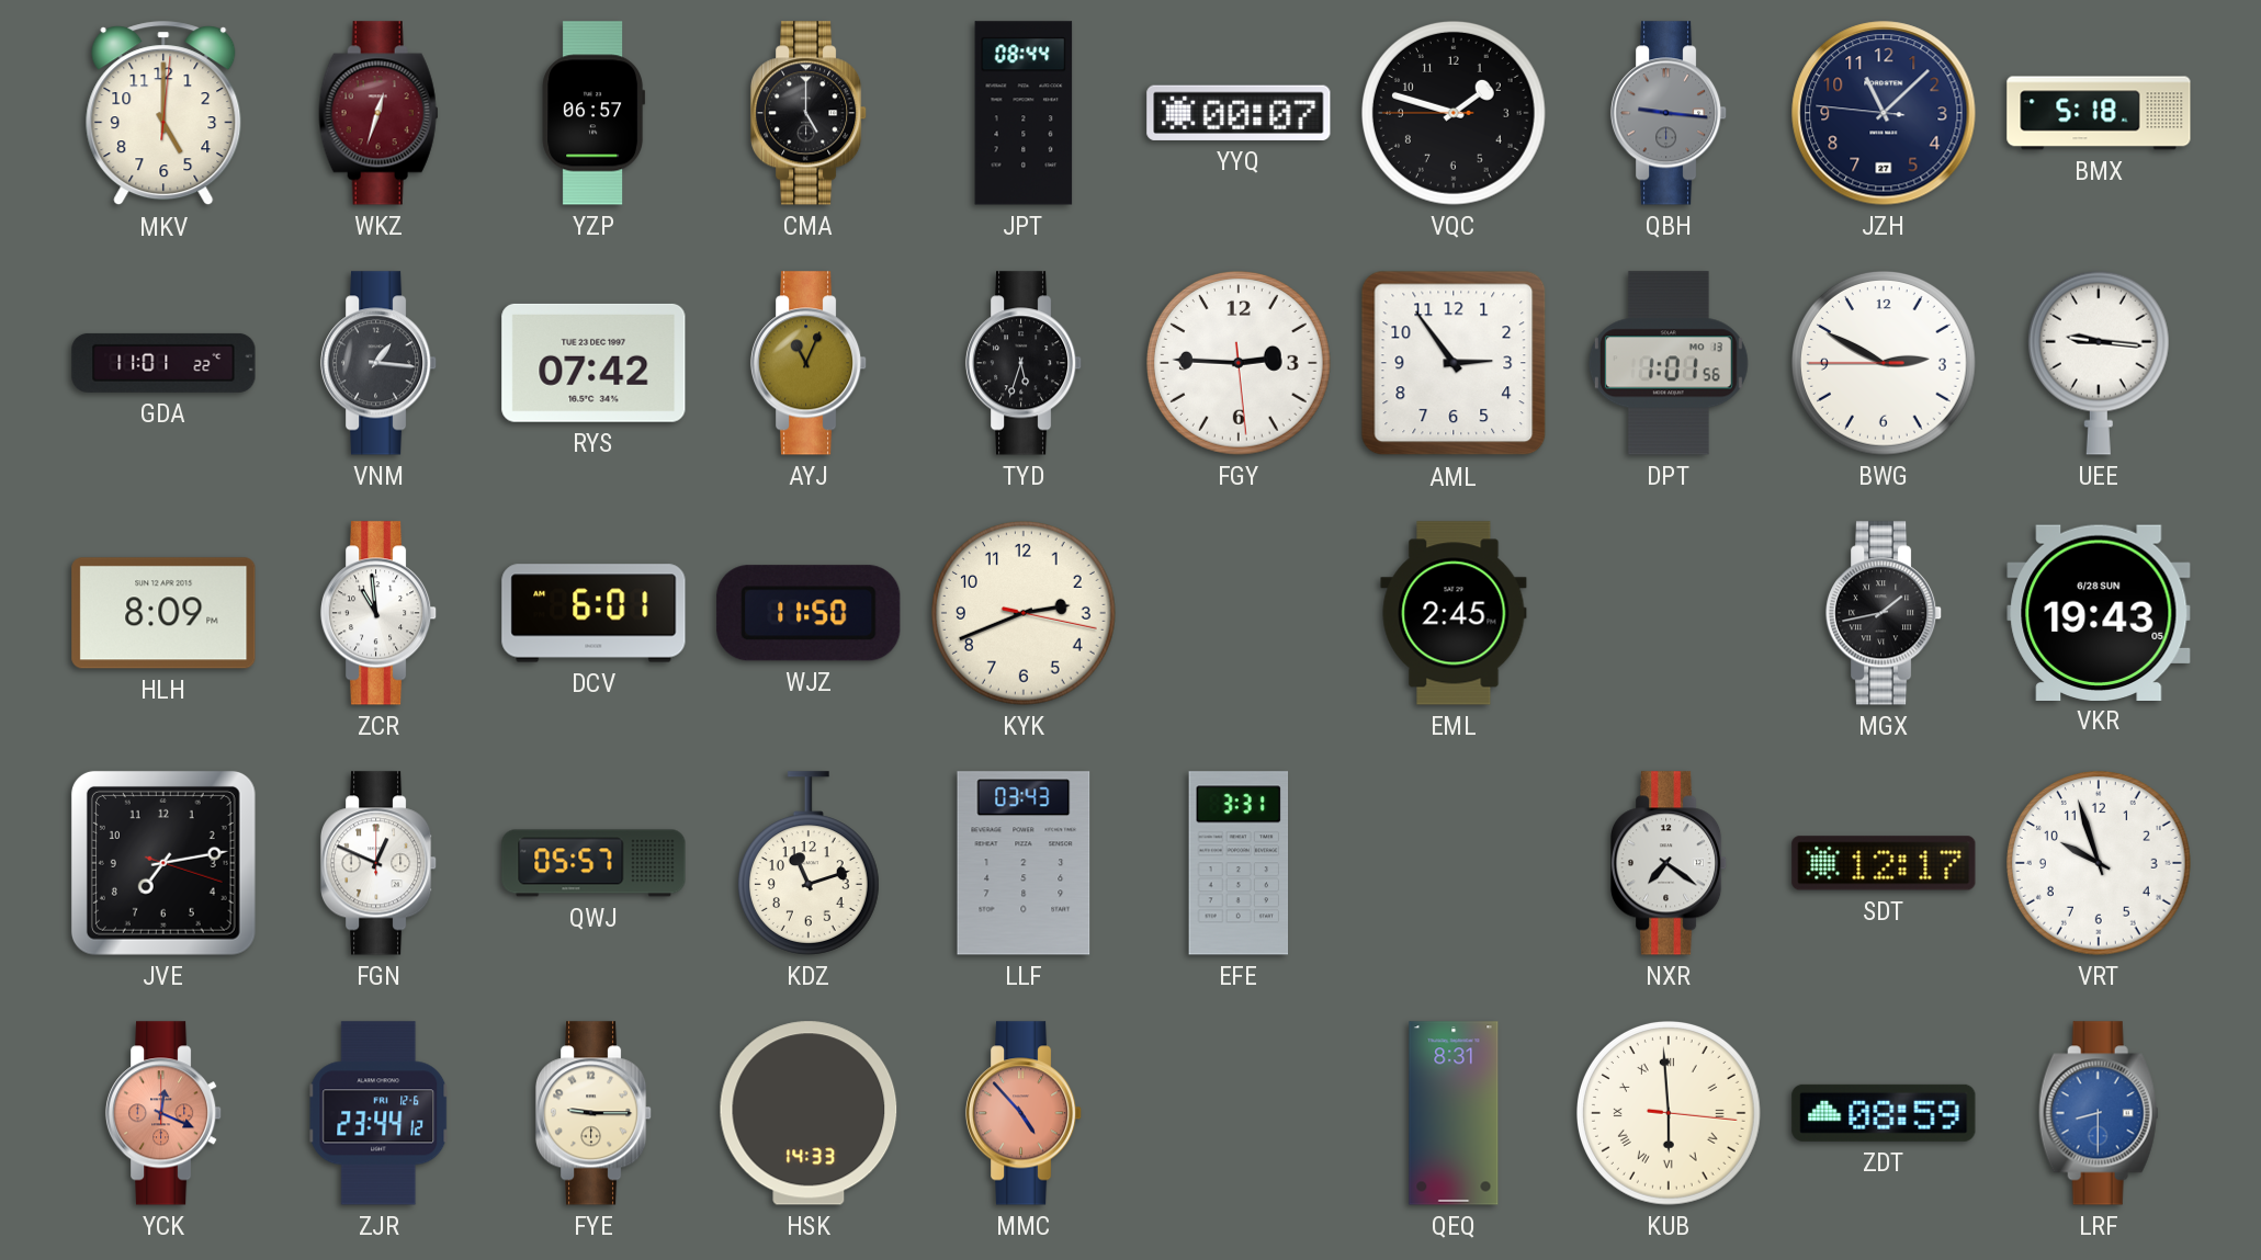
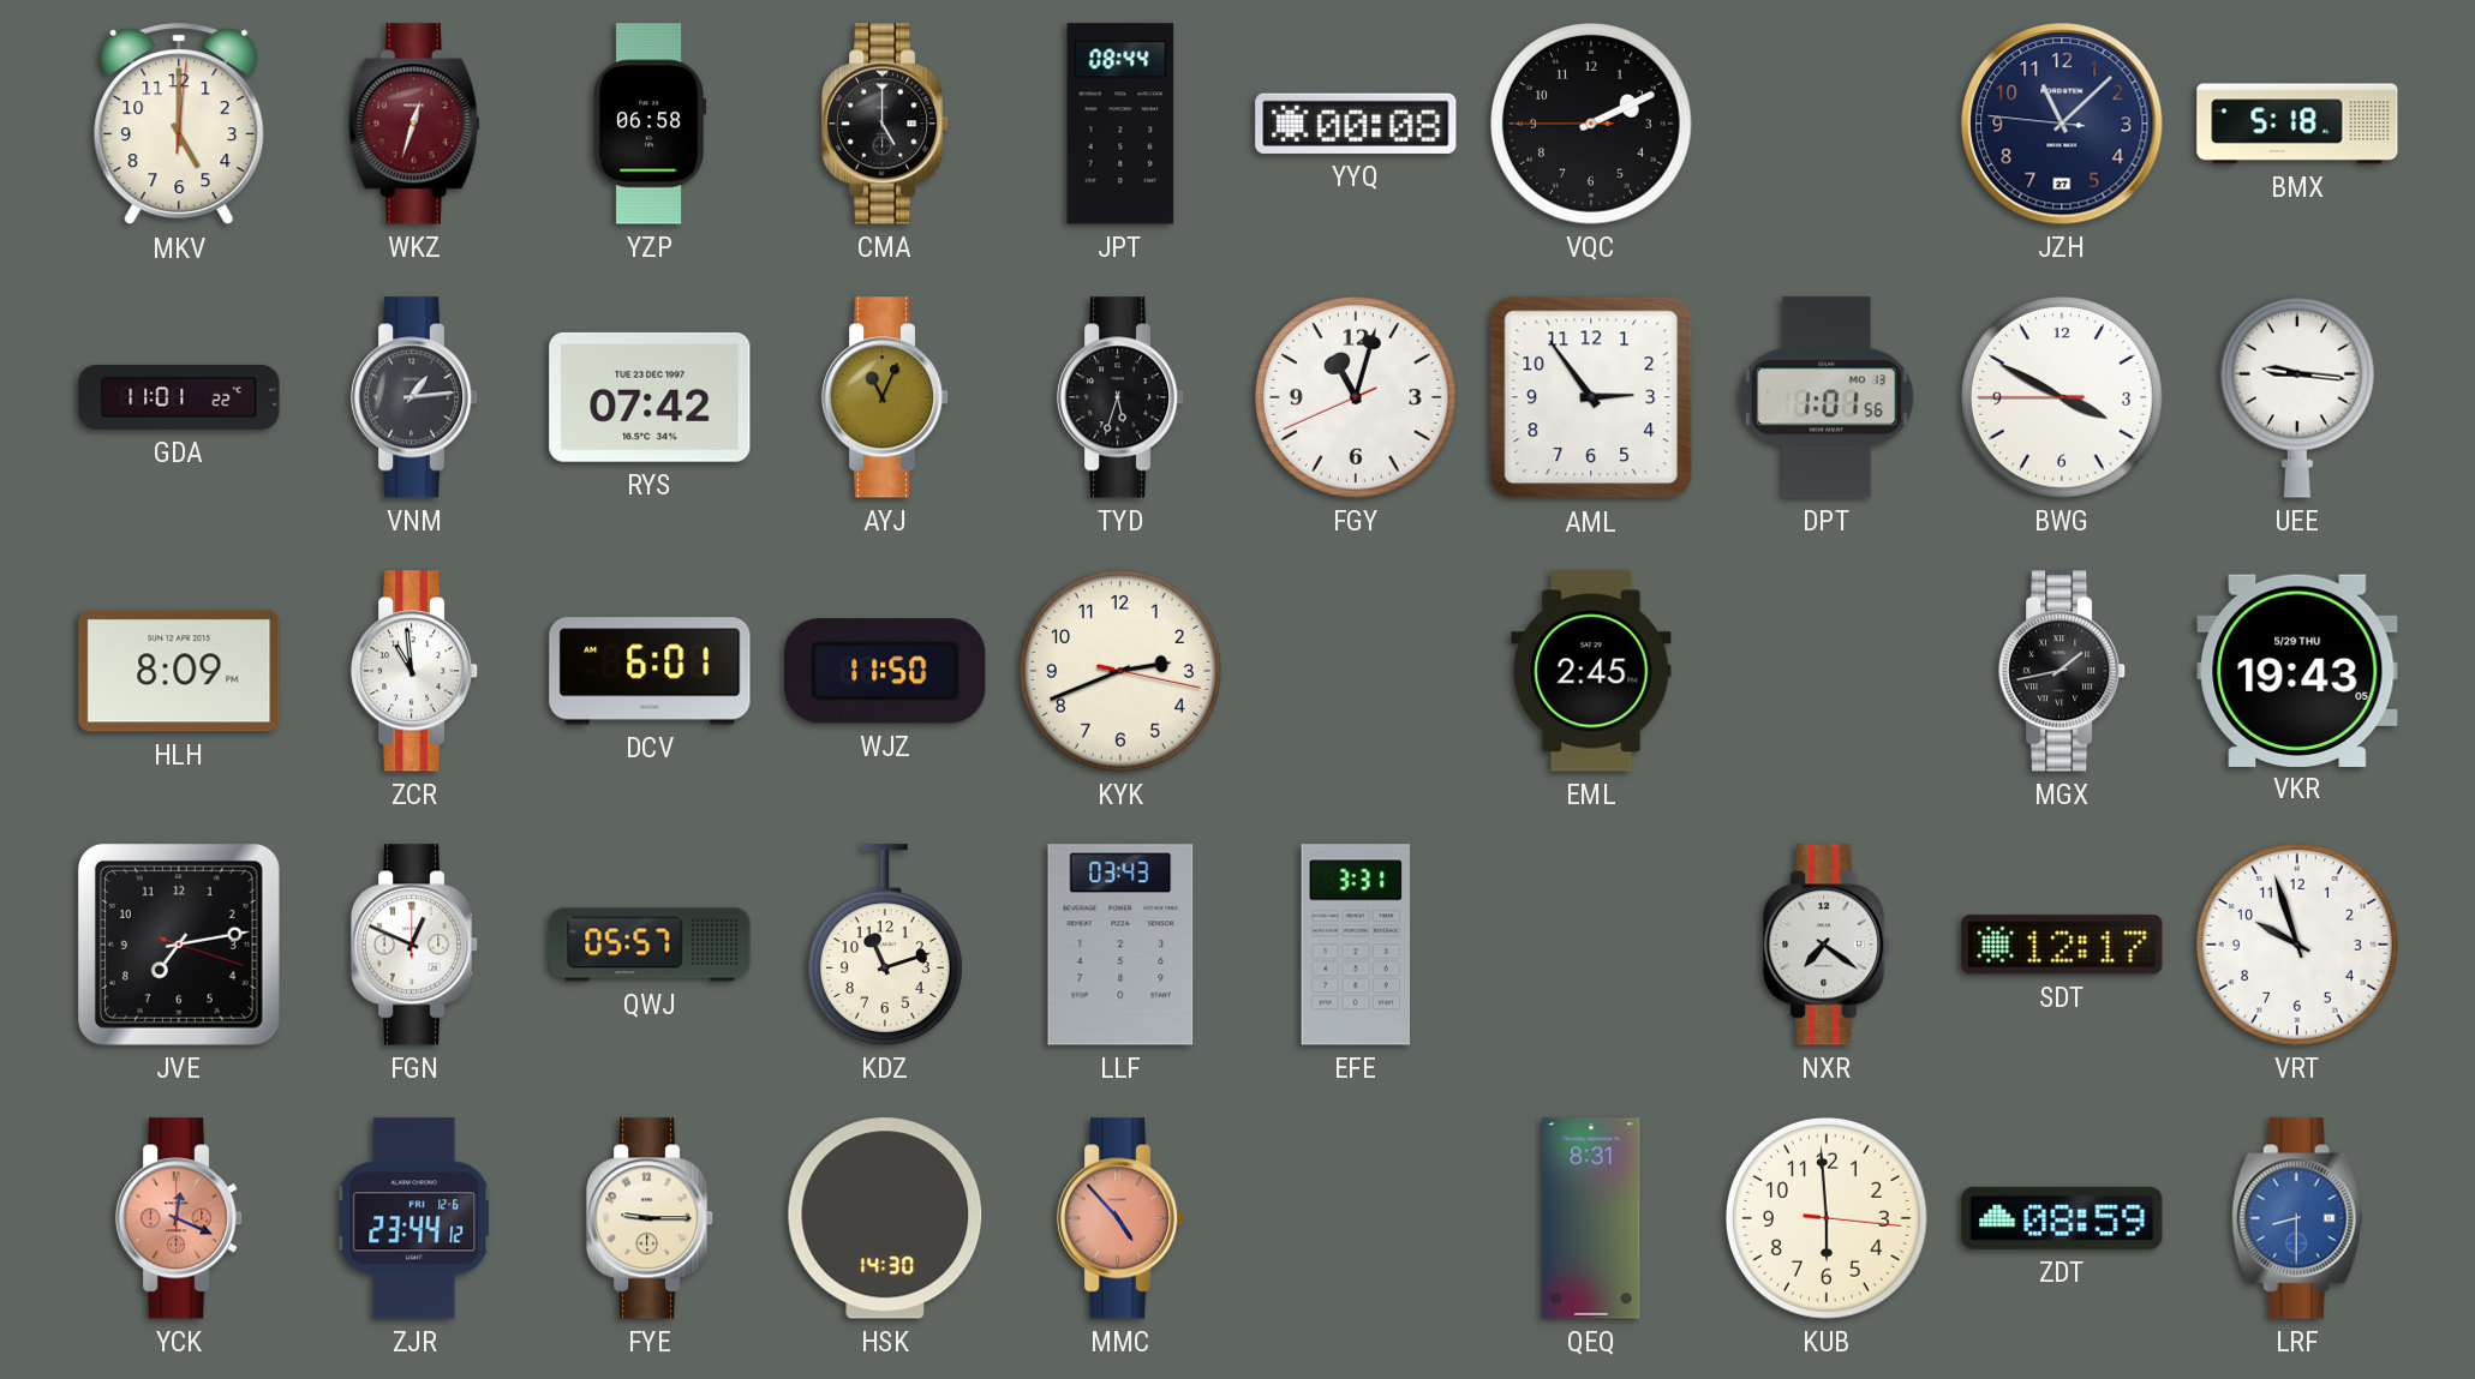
YZP: 06:57 -> 06:58
YYQ: 00:07 -> 00:08
VQC: 1:47 -> 2:10
QBH: 9:16 -> none
VNM: 1:16 -> 1:14
FGY: 2:45 -> 11:02
BWG: 2:49 -> 3:49
VKR date: 6/28 SUN -> 5/29 THU
HSK: 14:33 -> 14:30
KUB numerals: Roman -> Arabic
